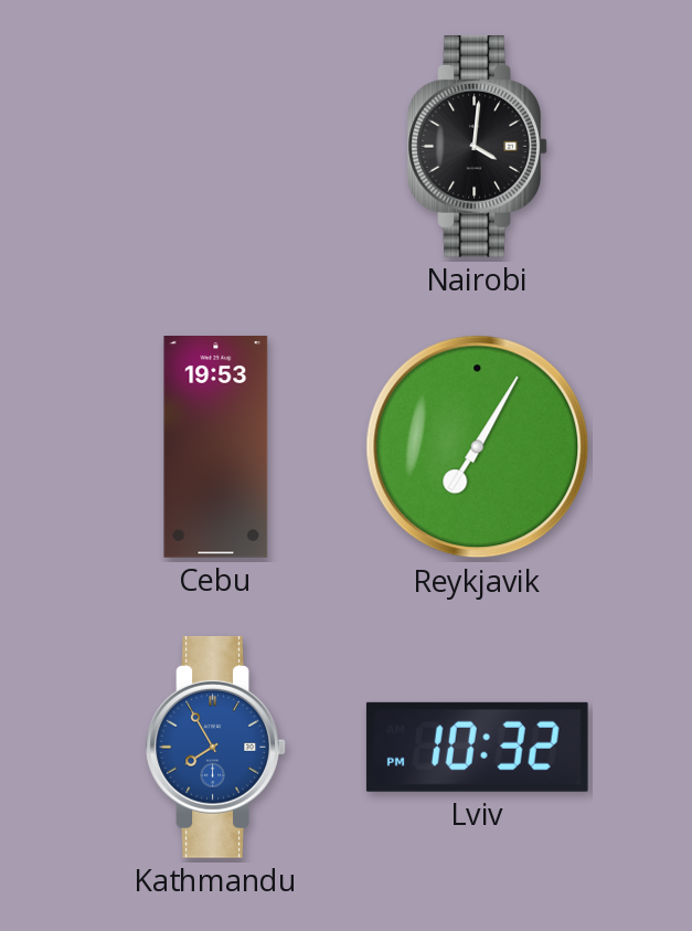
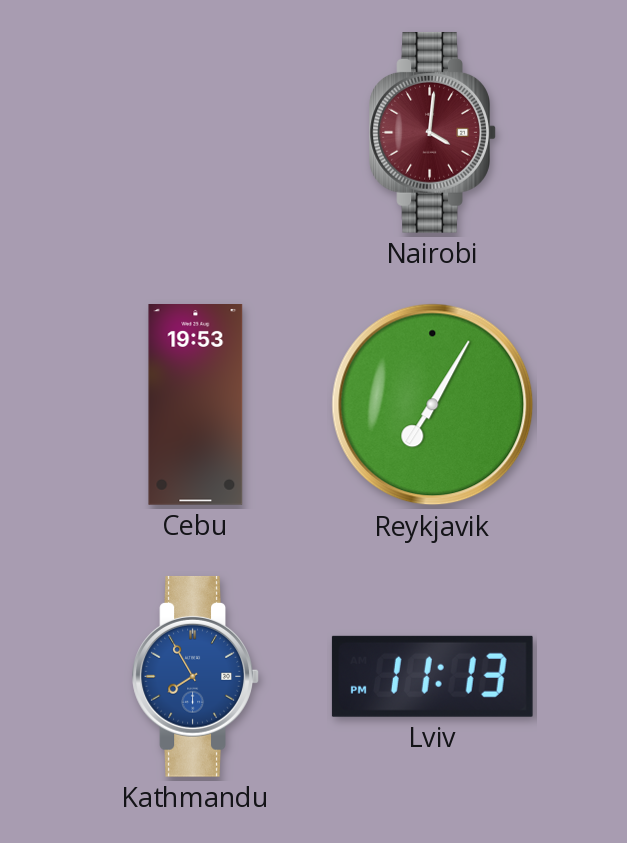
Nairobi dial: black -> burgundy
Lviv: 10:32 -> 11:13
